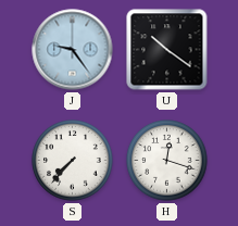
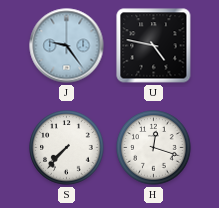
U: 10:21 -> 4:47
